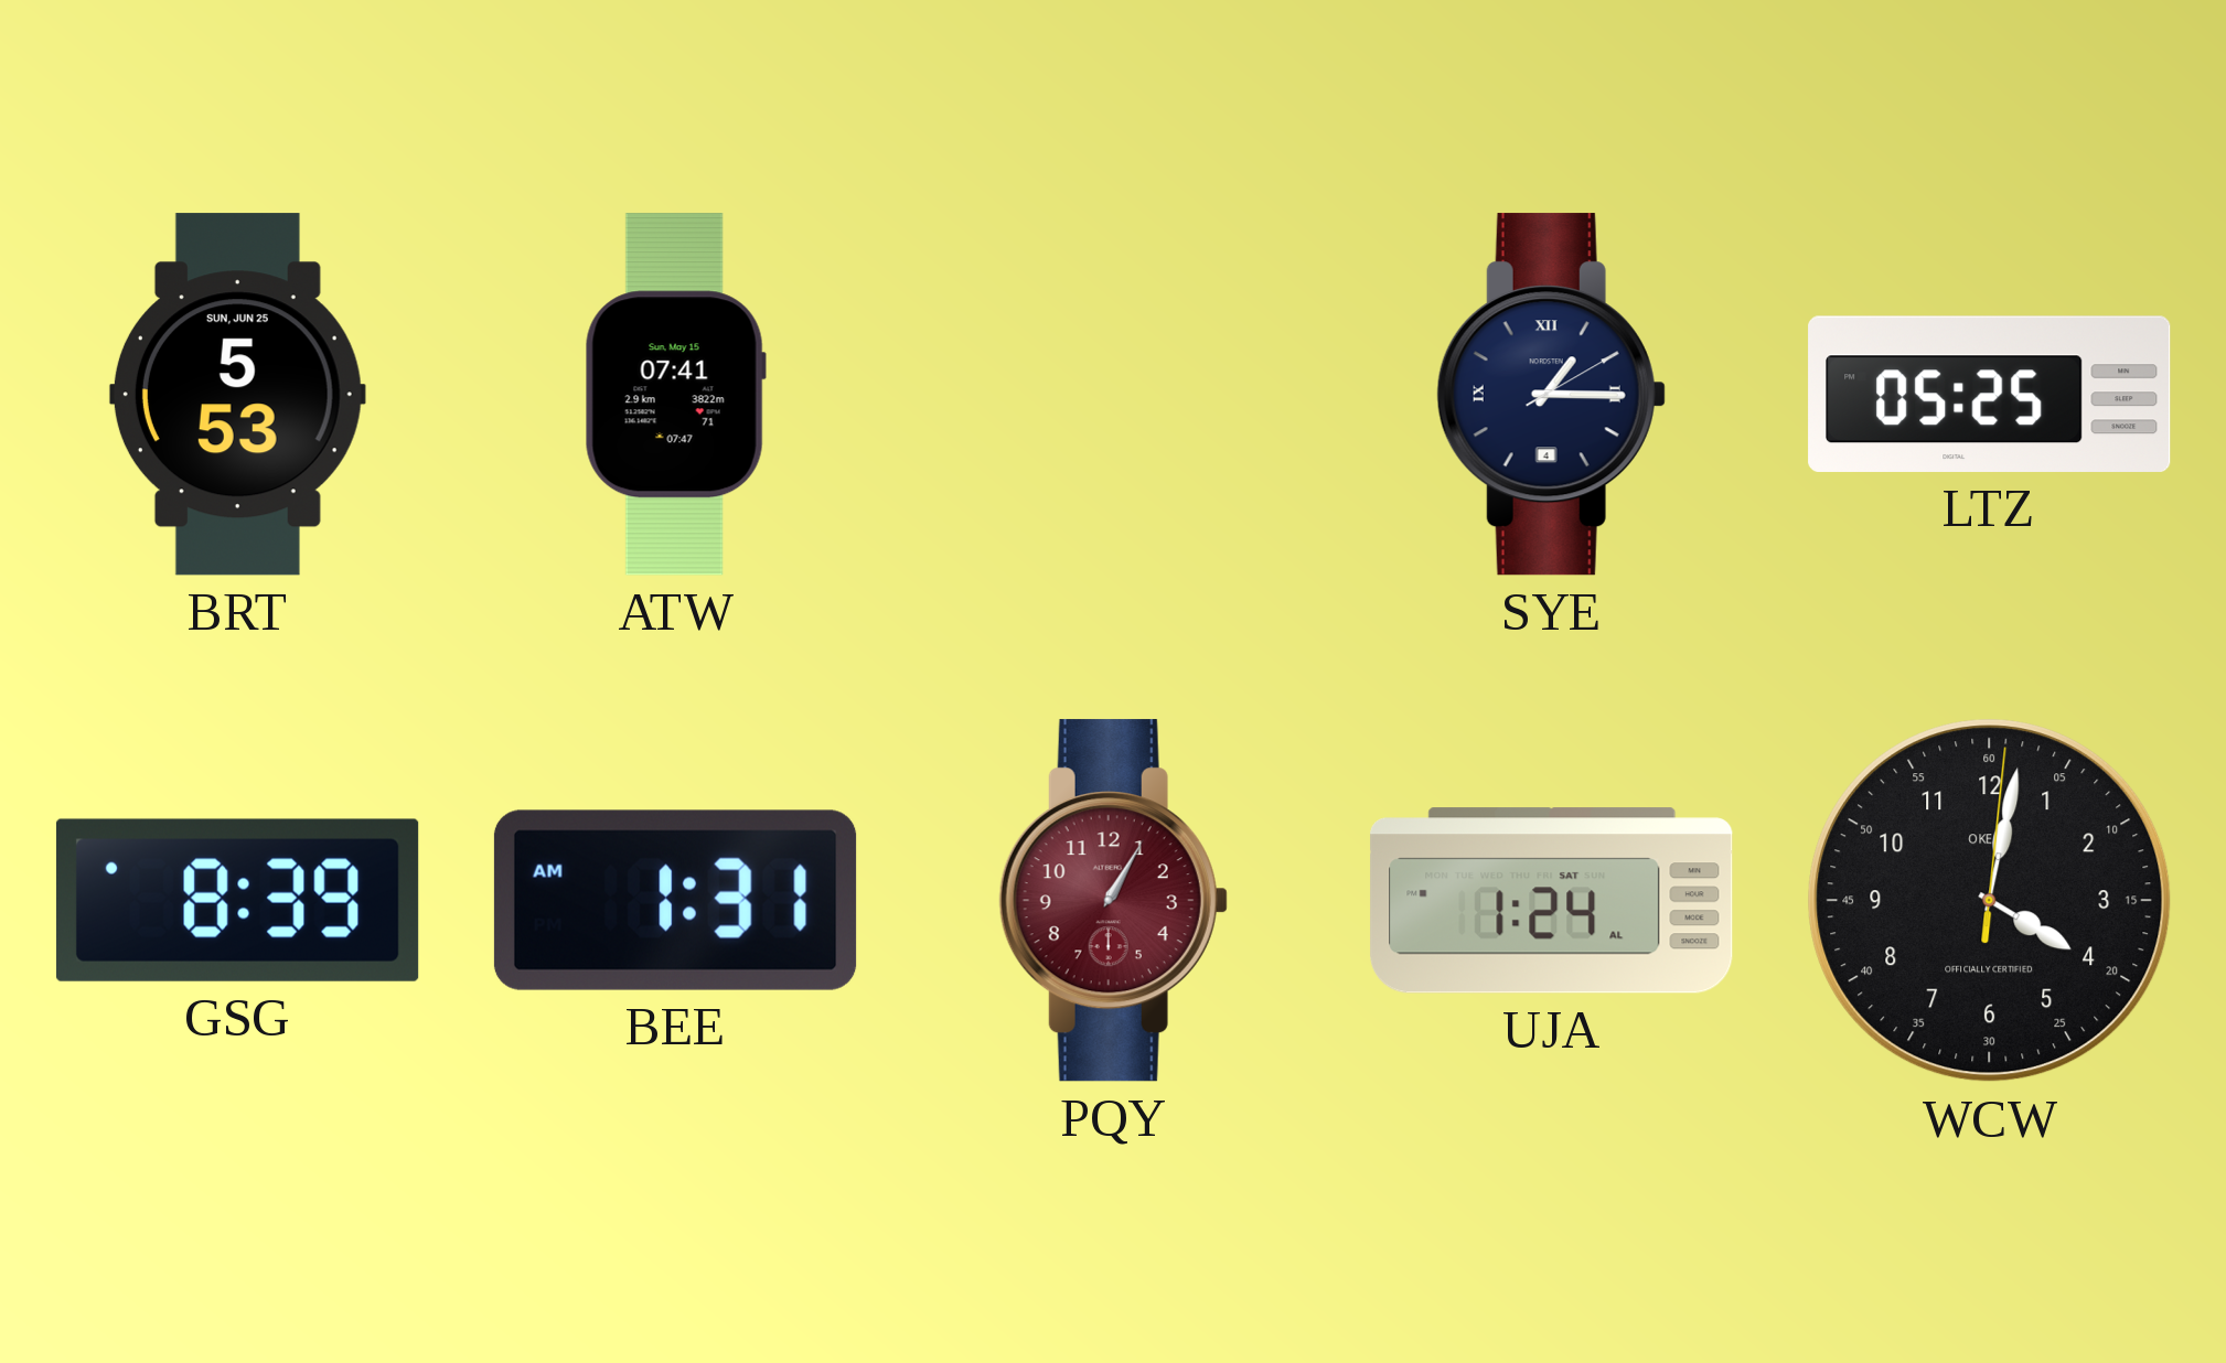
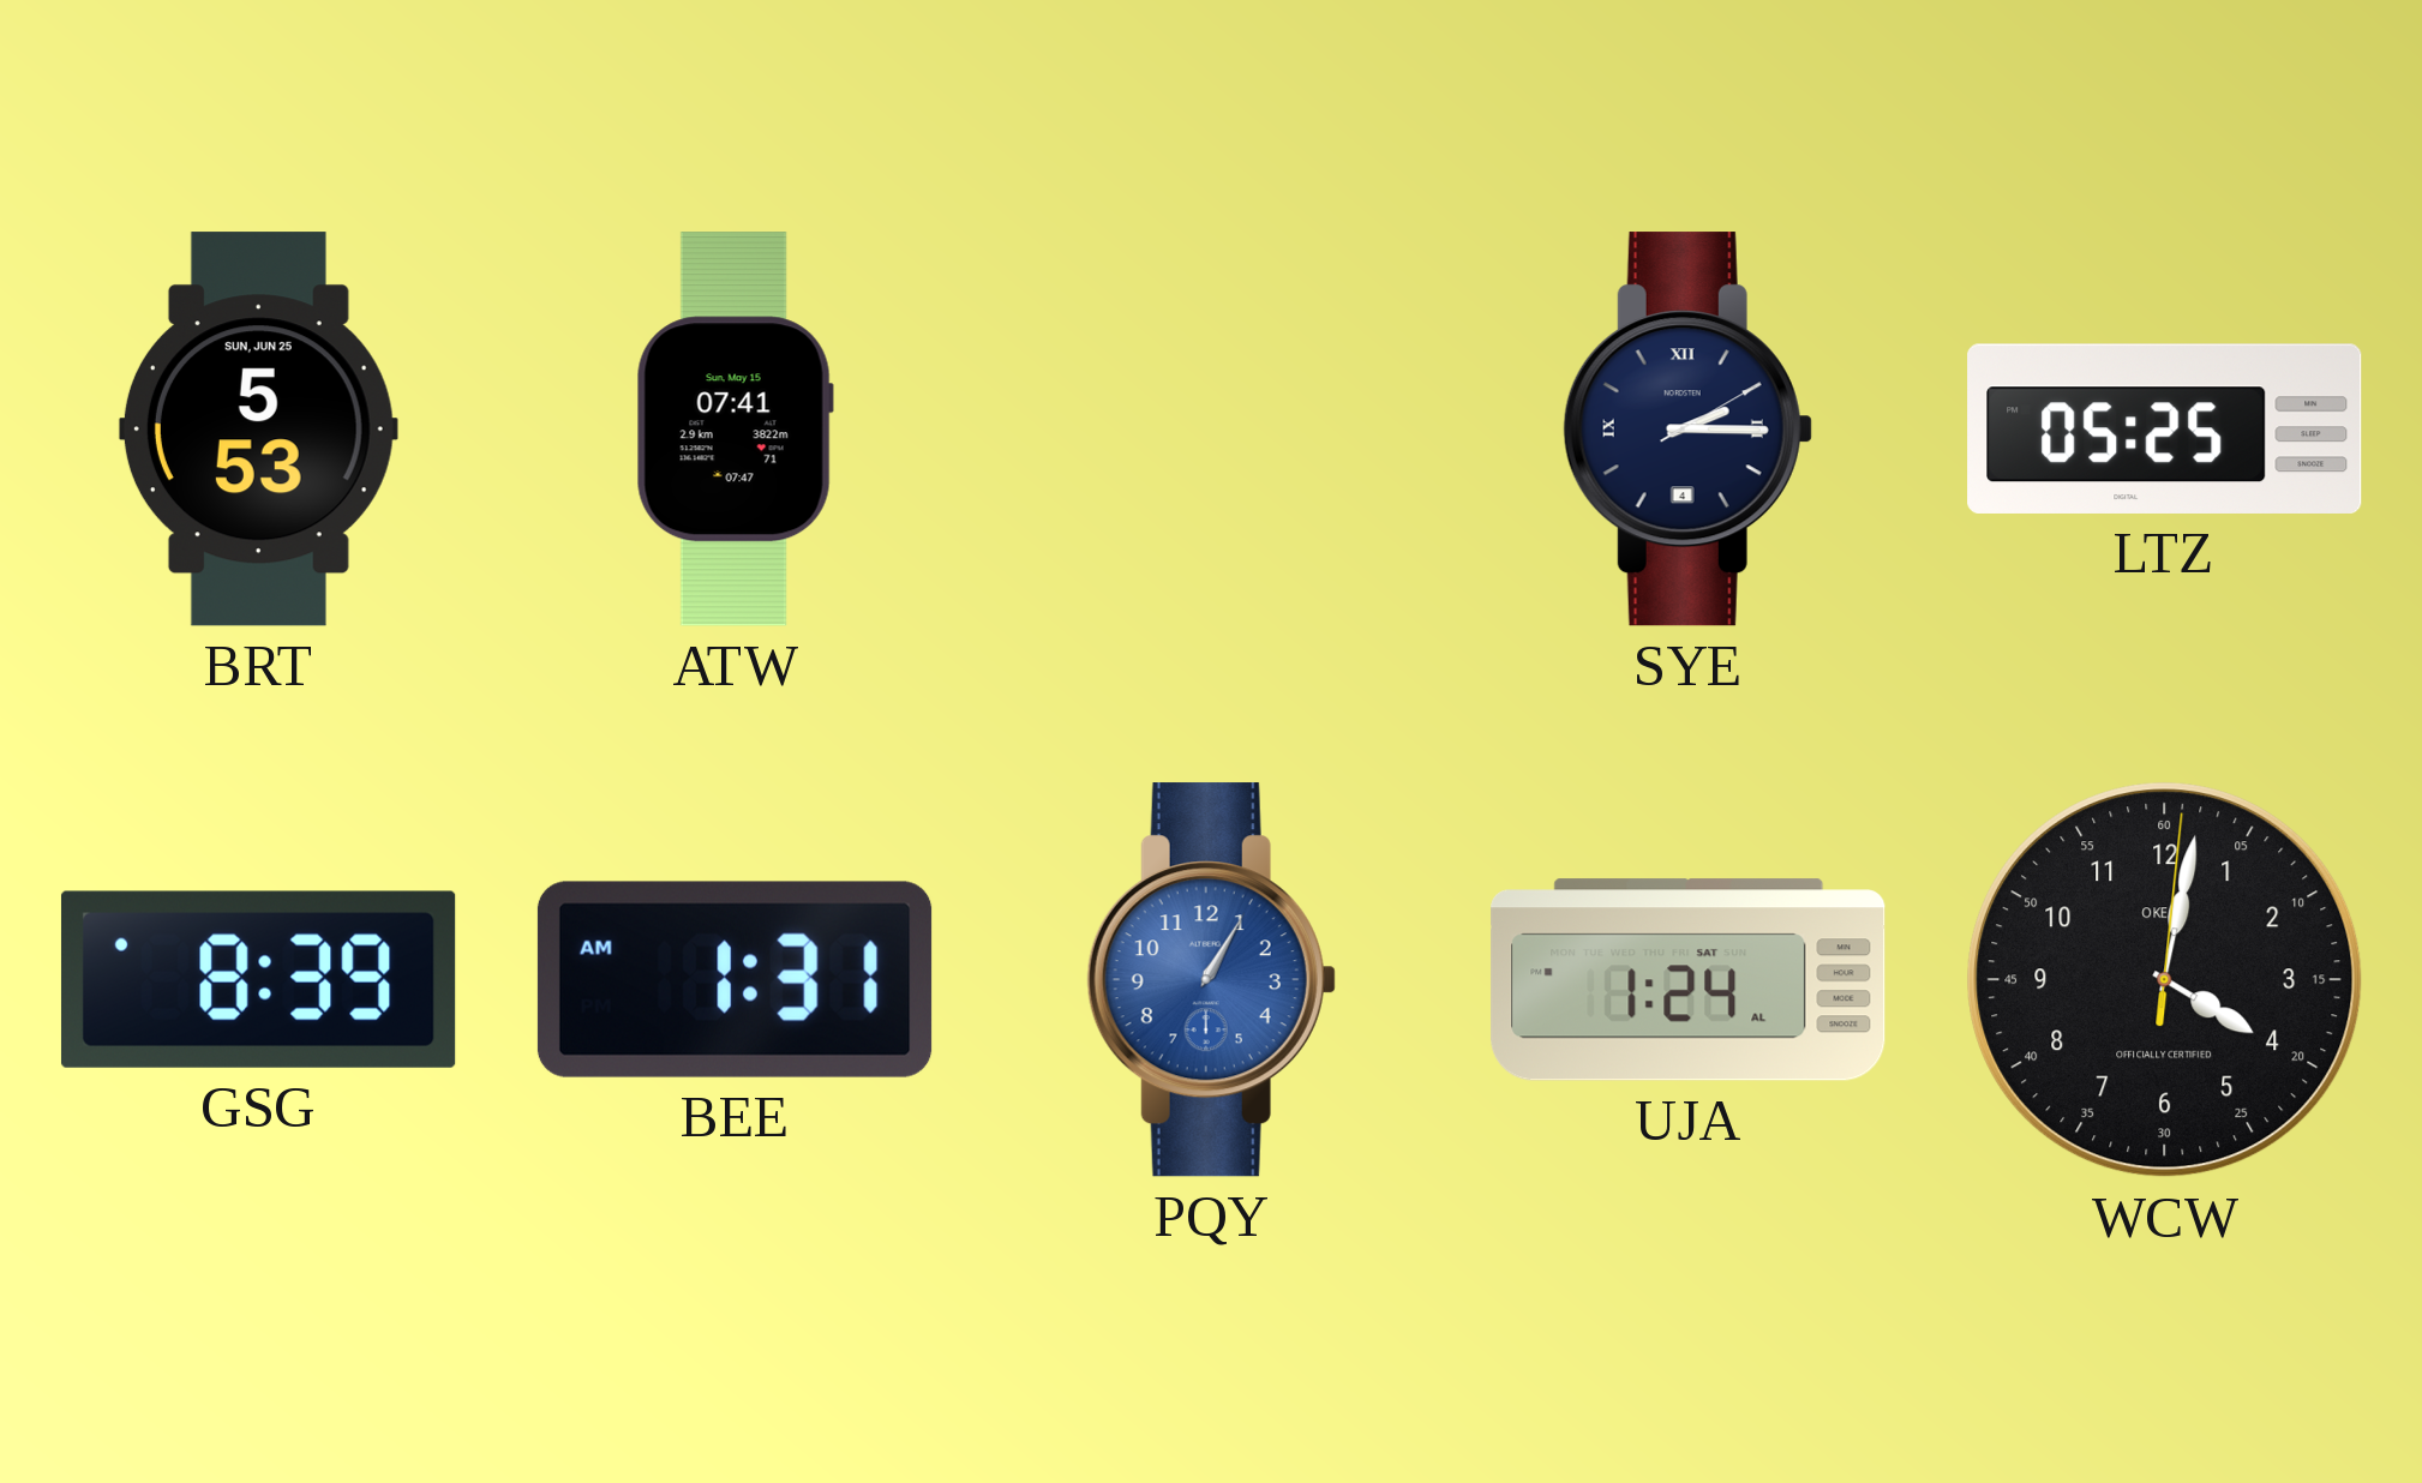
SYE: 1:15 -> 2:15
PQY dial: burgundy -> blue
